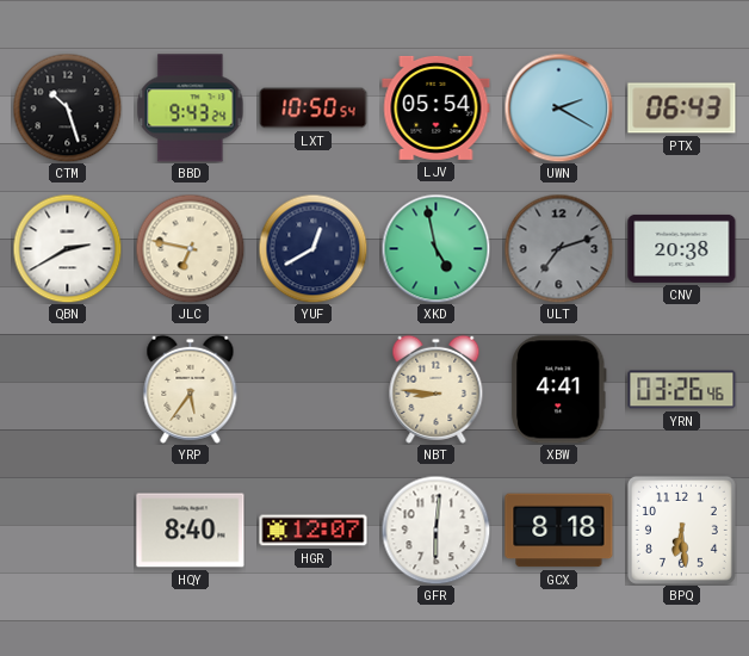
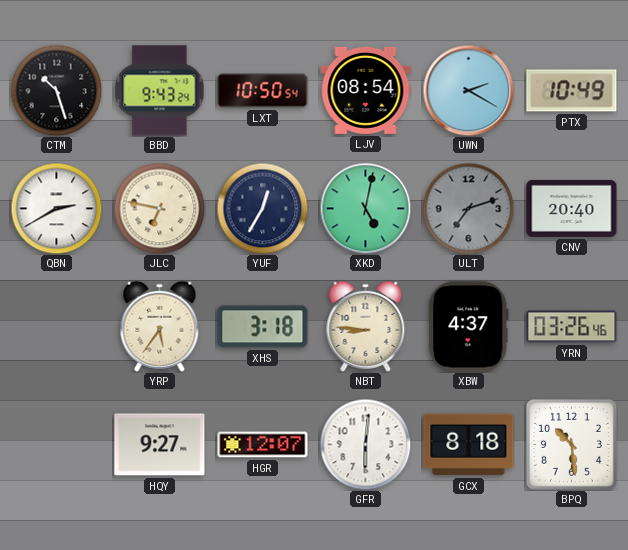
LJV: 05:54 -> 08:54
PTX: 06:43 -> 10:49
YUF: 12:40 -> 12:35
XKD: 4:58 -> 5:02
CNV: 20:38 -> 20:40
XHS: none -> 3:18
XBW: 4:41 -> 4:37
HQY: 8:40 -> 9:27
BPQ: 6:29 -> 10:29
